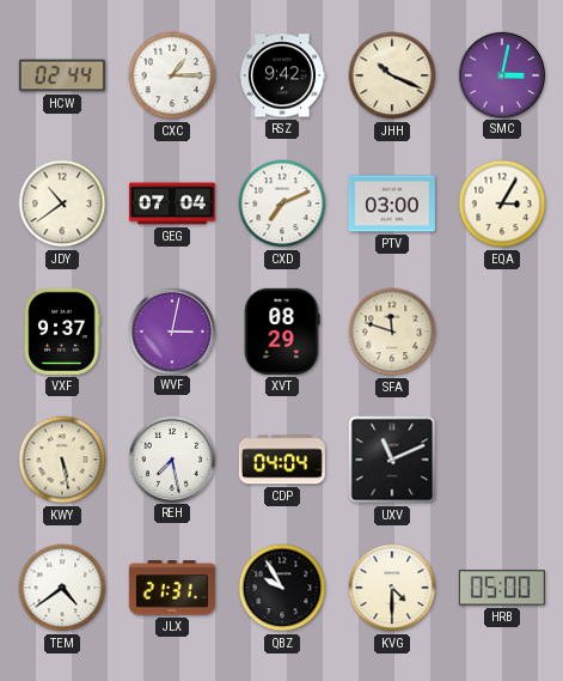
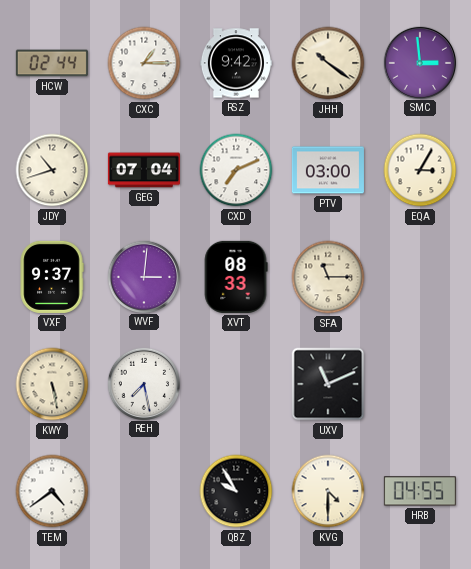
JHH: 10:19 -> 10:21
SMC: 3:02 -> 2:59
JDY: 10:39 -> 10:42
WVF: 3:02 -> 3:01
XVT: 08:29 -> 08:33
SFA: 11:48 -> 11:15
CDP: 04:04 -> none
JLX: 21:31 -> none
HRB: 05:00 -> 04:55
